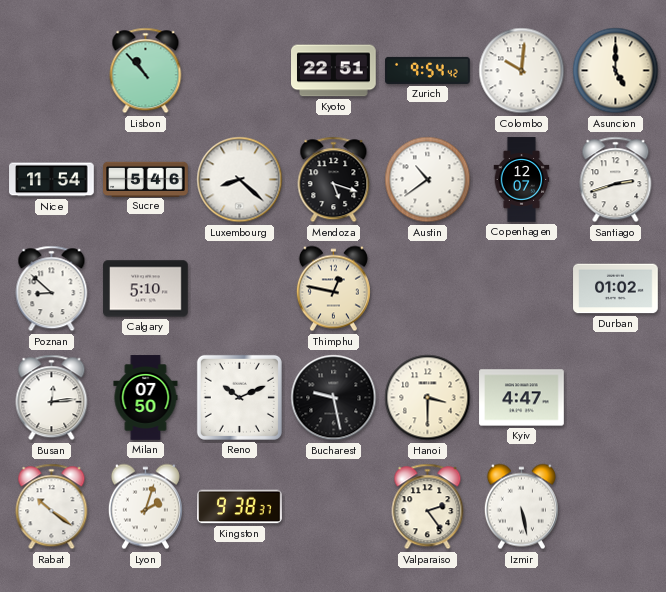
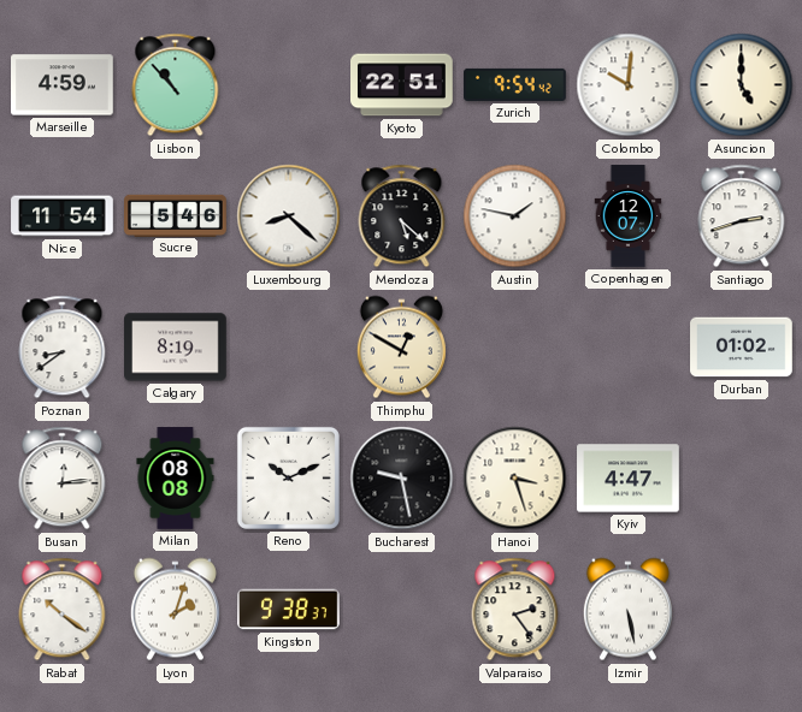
Marseille: none -> 4:59
Mendoza: 5:18 -> 5:22
Austin: 10:39 -> 1:47
Poznan: 8:52 -> 8:39
Calgary: 5:10 -> 8:19
Thimphu: 12:47 -> 12:50
Milan: 07:50 -> 08:08
Hanoi: 3:30 -> 3:27
